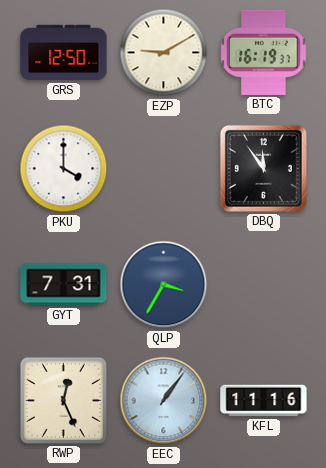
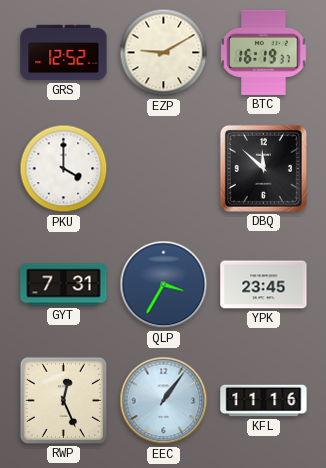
GRS: 12:50 -> 12:52
DBQ: 11:54 -> 11:52
YPK: none -> 23:45
